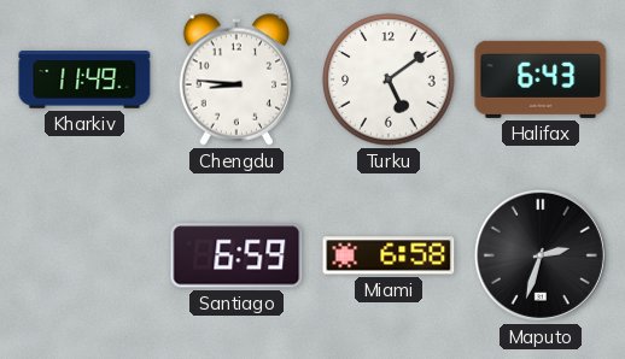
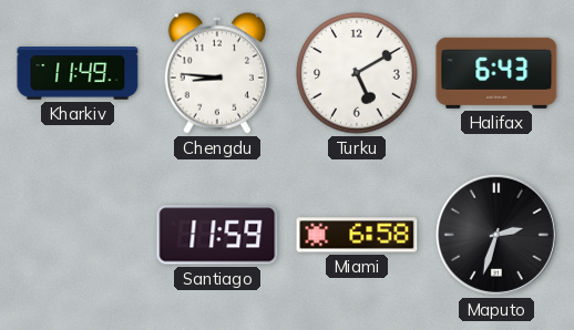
Turku: 5:09 -> 5:10
Santiago: 6:59 -> 11:59
